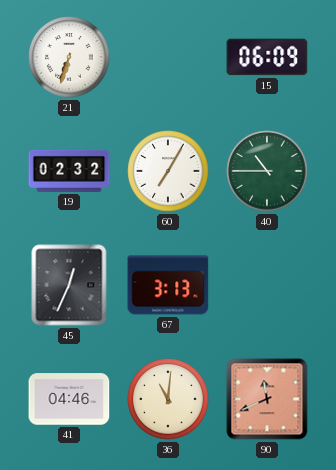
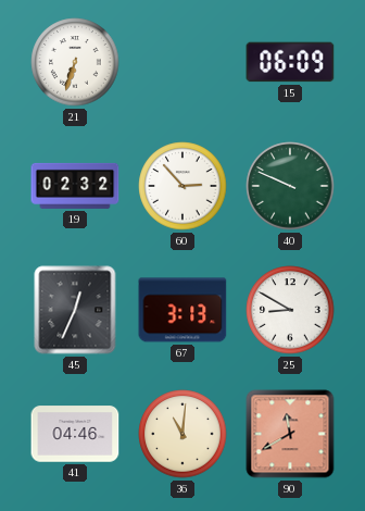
60: 7:05 -> 2:53
40: 10:45 -> 9:49
25: none -> 8:50
90: 11:41 -> 11:40
